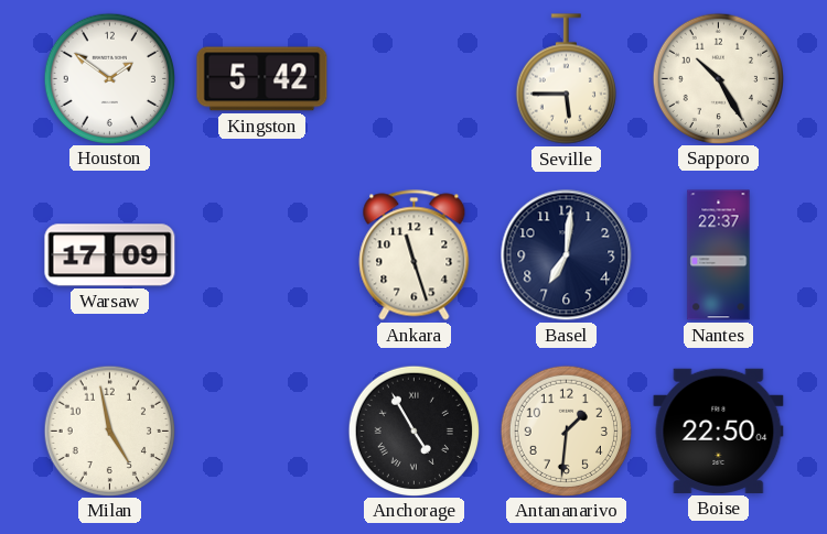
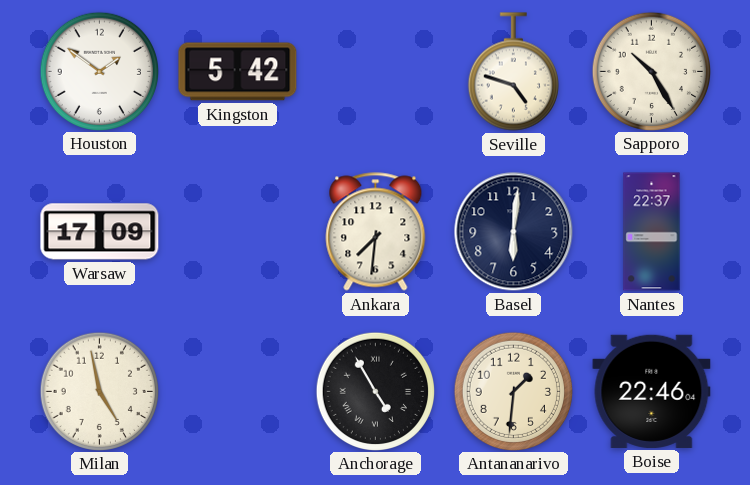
Seville: 5:45 -> 4:48
Ankara: 11:27 -> 7:31
Basel: 7:01 -> 6:01
Boise: 22:50 -> 22:46
